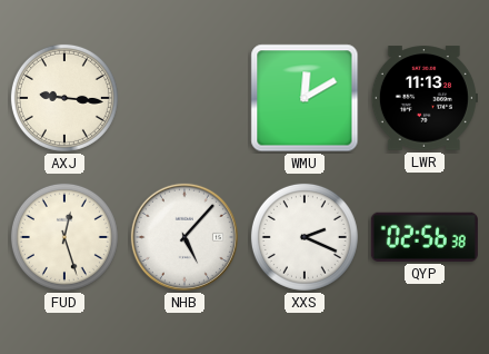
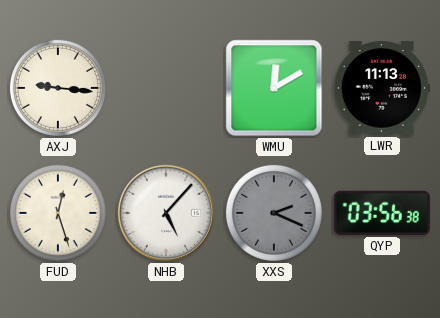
XXS dial: white -> grey
QYP: 02:56 -> 03:56
